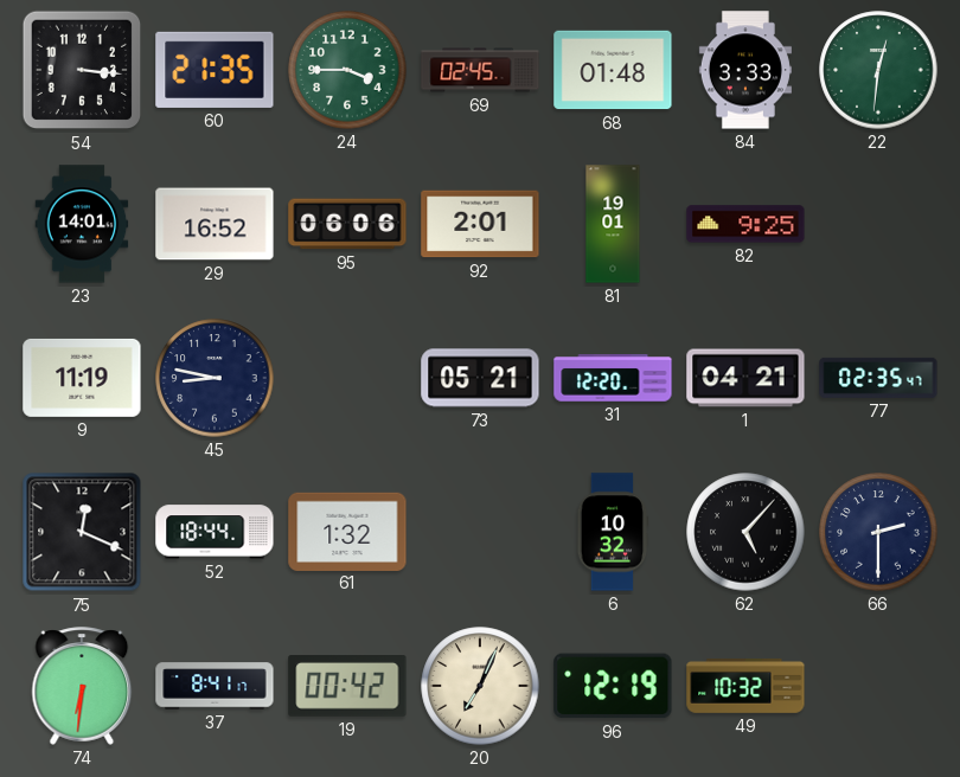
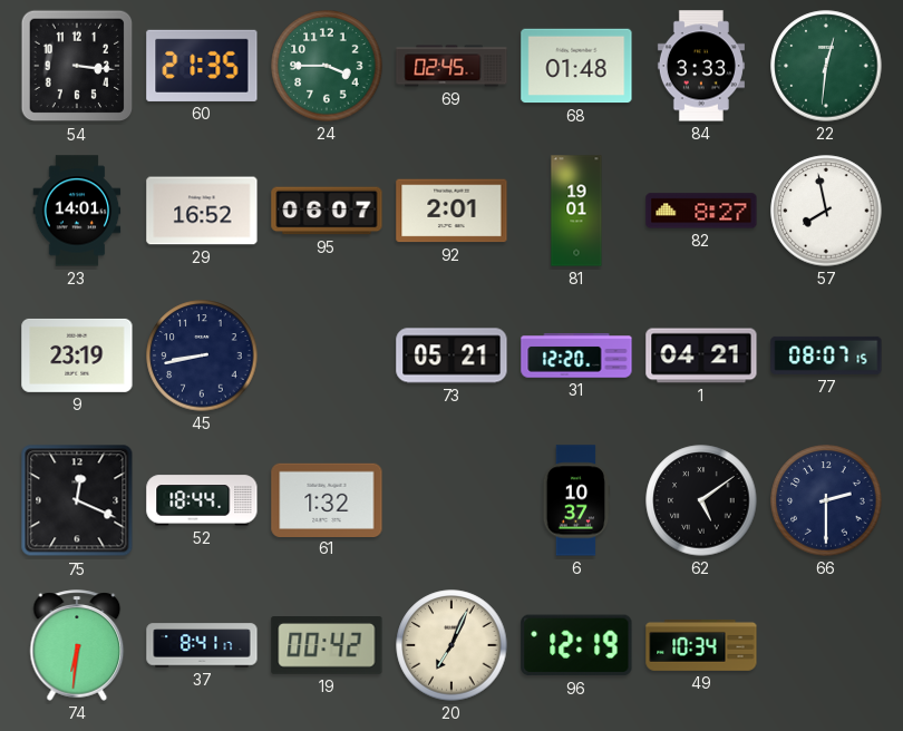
95: 06:06 -> 06:07
82: 9:25 -> 8:27
57: none -> 7:58
9: 11:19 -> 23:19
45: 8:47 -> 8:43
77: 02:35 -> 08:07
6: 10:32 -> 10:37
62: 5:07 -> 5:09
49: 10:32 -> 10:34
